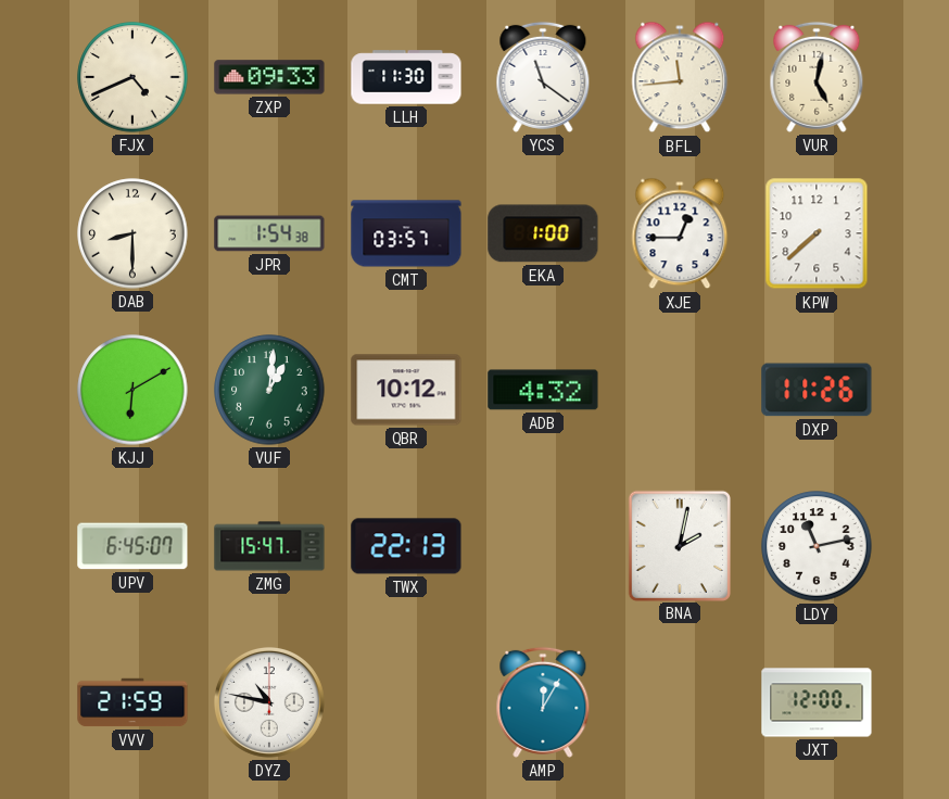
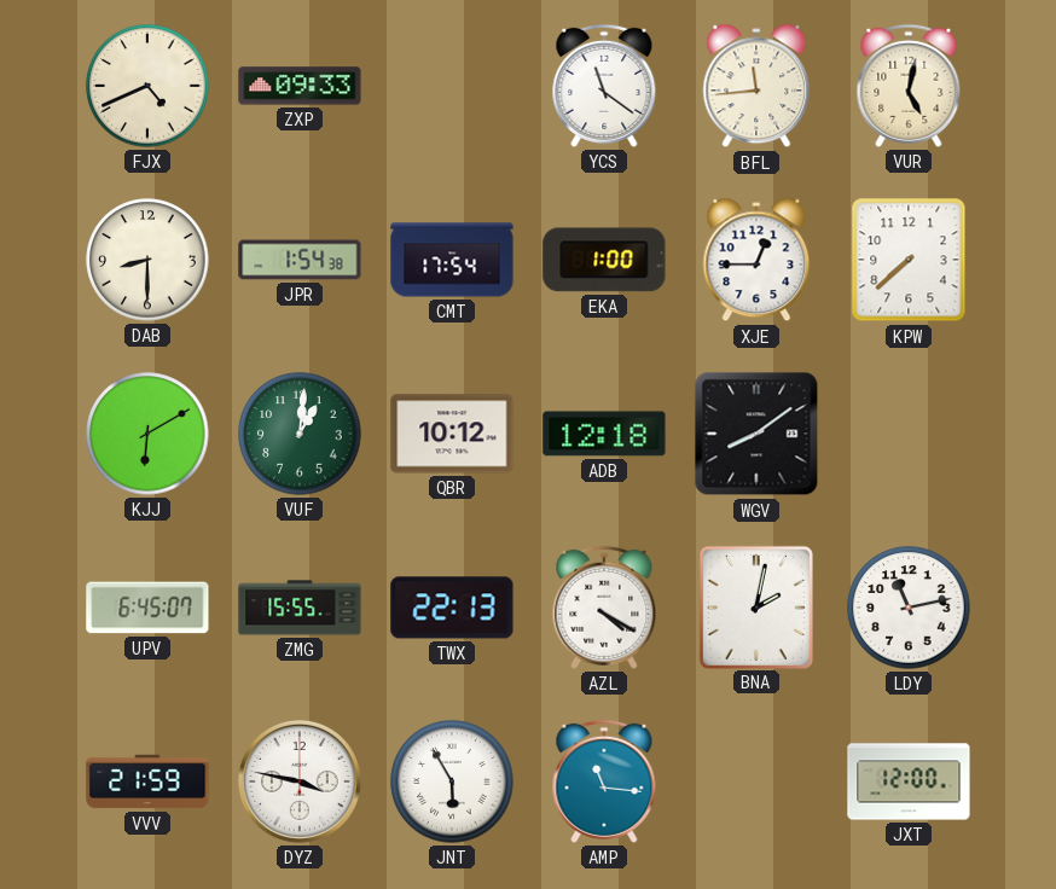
LLH: 11:30 -> none
CMT: 03:57 -> 17:54
ADB: 4:32 -> 12:18
WGV: none -> 8:09
DXP: 11:26 -> none
ZMG: 15:47 -> 15:55
AZL: none -> 4:20
DYZ: 10:47 -> 3:47
JNT: none -> 5:55
AMP: 12:05 -> 11:16
